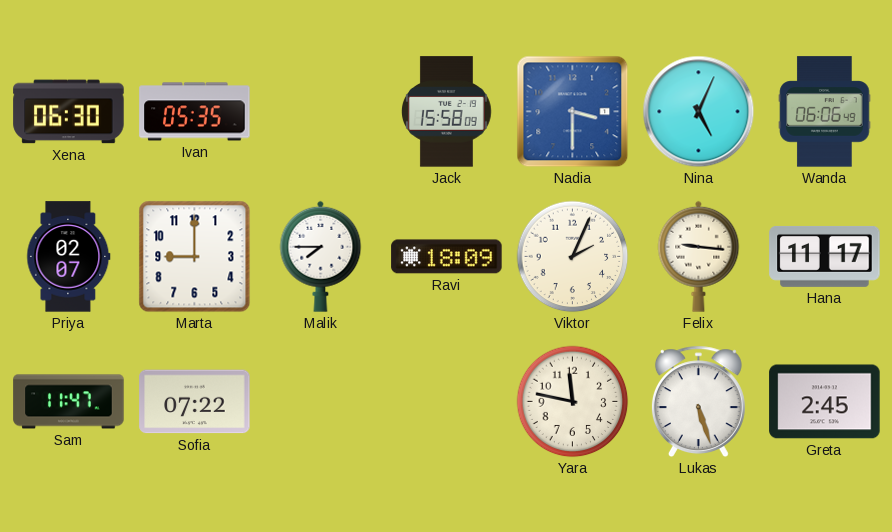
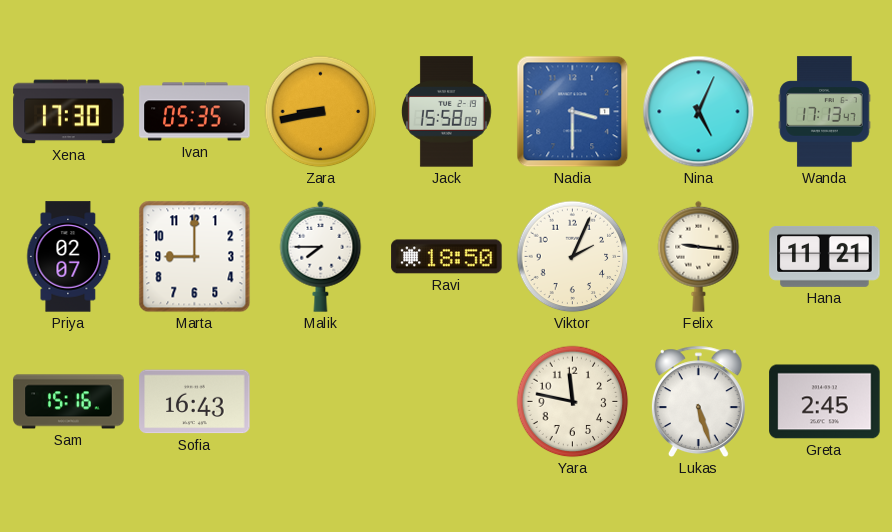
Xena: 06:30 -> 17:30
Zara: none -> 8:43
Wanda: 06:06 -> 17:13
Ravi: 18:09 -> 18:50
Hana: 11:17 -> 11:21
Sam: 11:47 -> 15:16
Sofia: 07:22 -> 16:43
